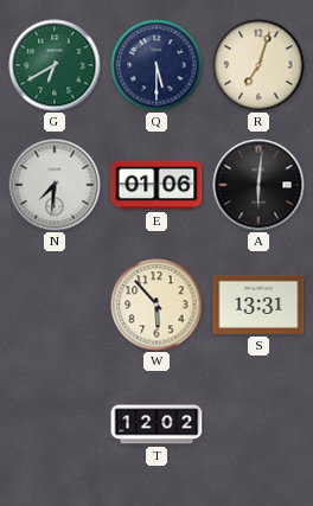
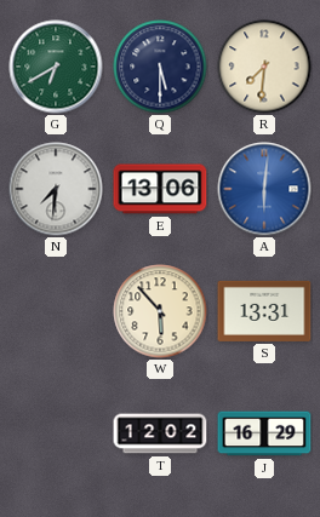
R: 7:03 -> 7:31
E: 01:06 -> 13:06
A dial: black -> blue
J: none -> 16:29
